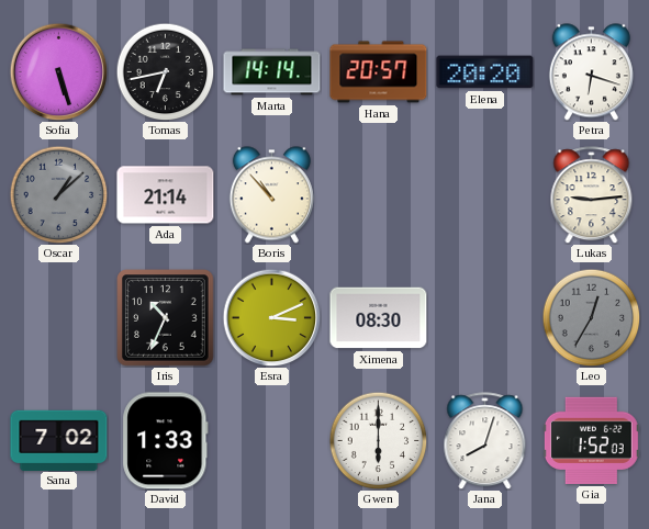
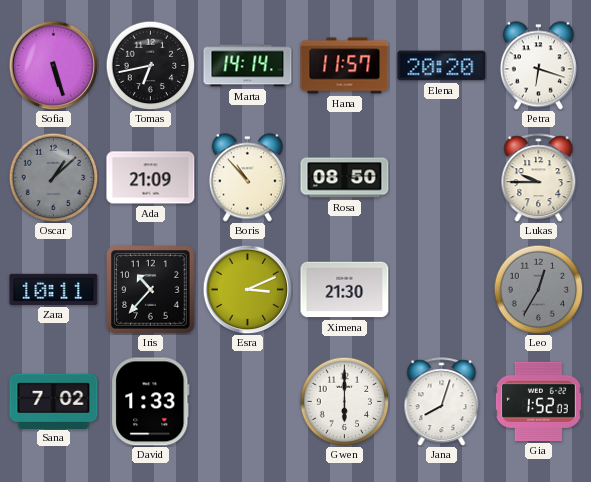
Hana: 20:57 -> 11:57
Ada: 21:14 -> 21:09
Rosa: none -> 08:50
Lukas: 9:14 -> 9:45
Zara: none -> 10:11
Iris: 10:34 -> 10:37
Ximena: 08:30 -> 21:30
